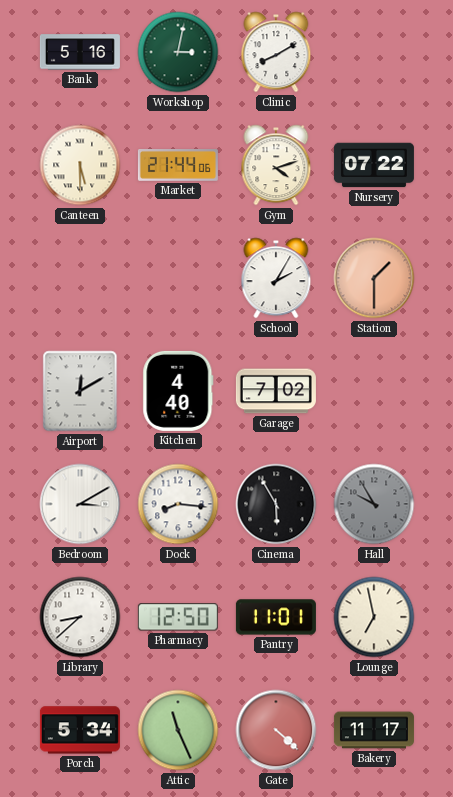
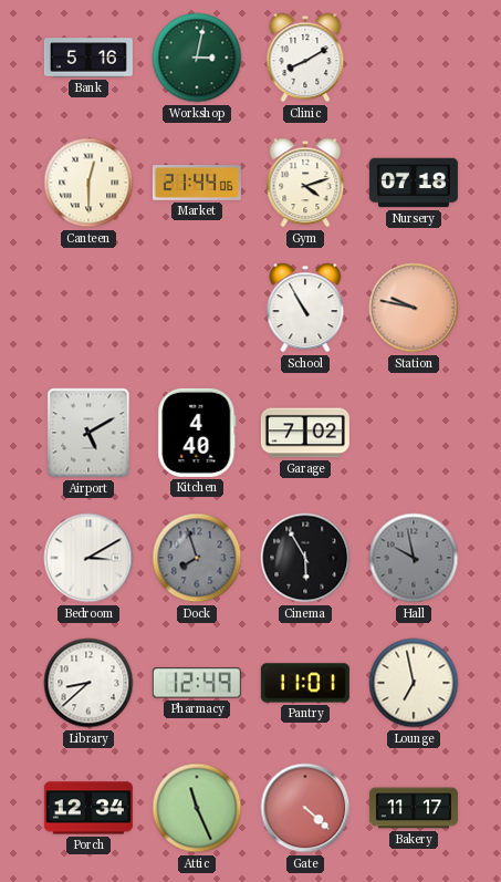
Canteen: 5:30 -> 12:30
Nursery: 07:22 -> 07:18
School: 2:05 -> 10:55
Station: 1:30 -> 9:47
Airport: 12:10 -> 5:10
Dock: 8:16 -> 7:57
Dock dial: white -> grey
Hall: 9:55 -> 9:58
Pharmacy: 12:50 -> 12:49
Porch: 5:34 -> 12:34
